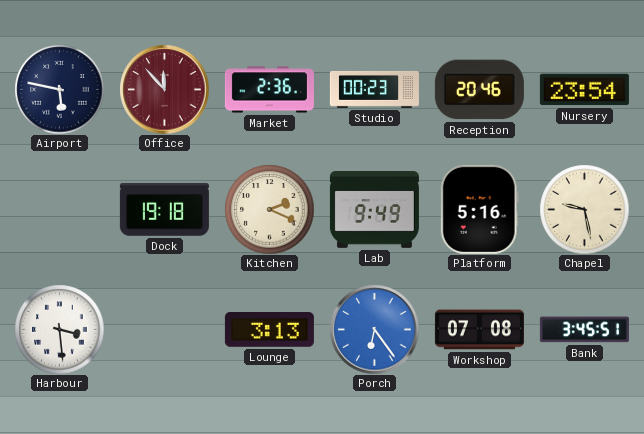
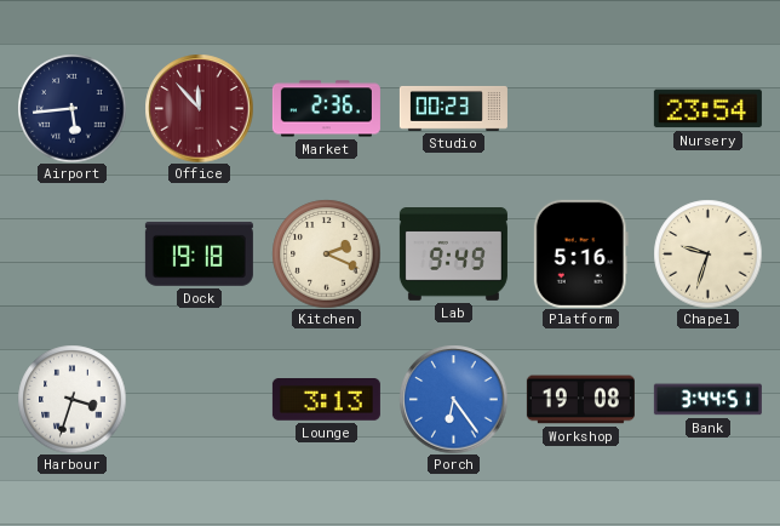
Airport: 5:47 -> 5:44
Reception: 20:46 -> none
Chapel: 9:28 -> 9:33
Harbour: 3:29 -> 3:33
Workshop: 07:08 -> 19:08
Bank: 3:45 -> 3:44
